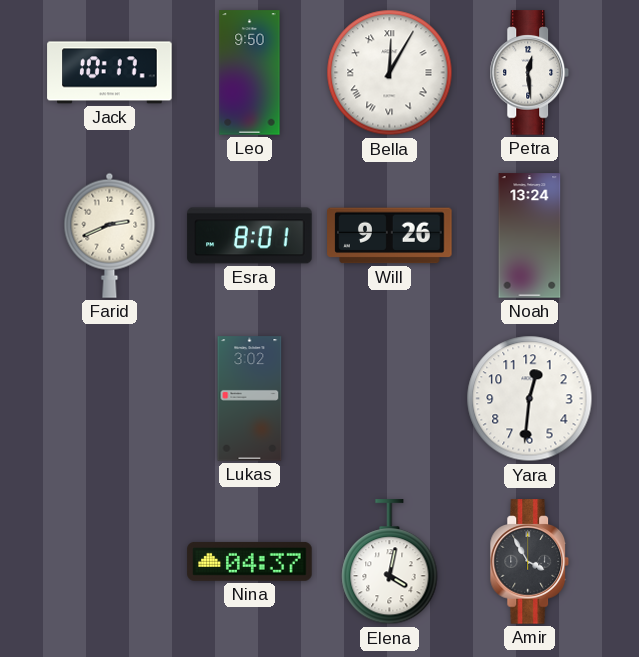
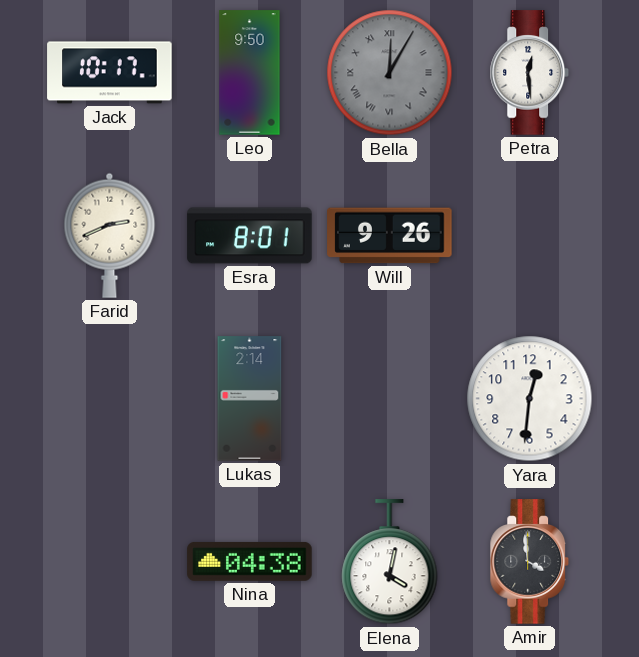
Bella dial: white -> grey
Noah: 13:24 -> none
Lukas: 3:02 -> 2:14
Nina: 04:37 -> 04:38
Amir: 3:55 -> 3:59
